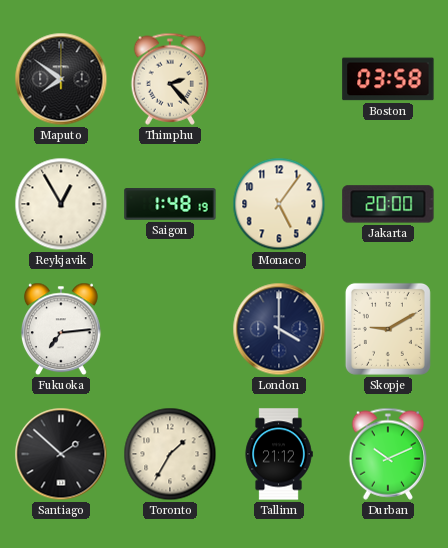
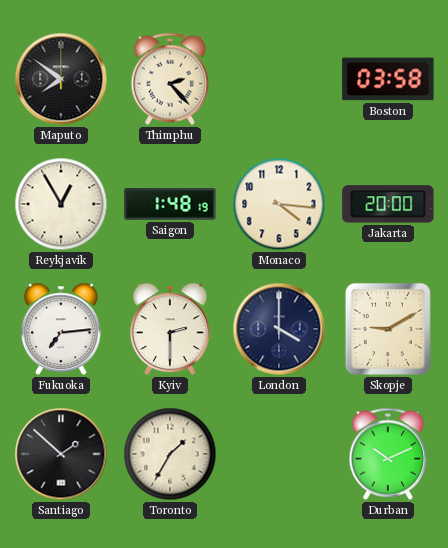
Monaco: 5:06 -> 4:16
Kyiv: none -> 2:30
Tallinn: 21:12 -> none
